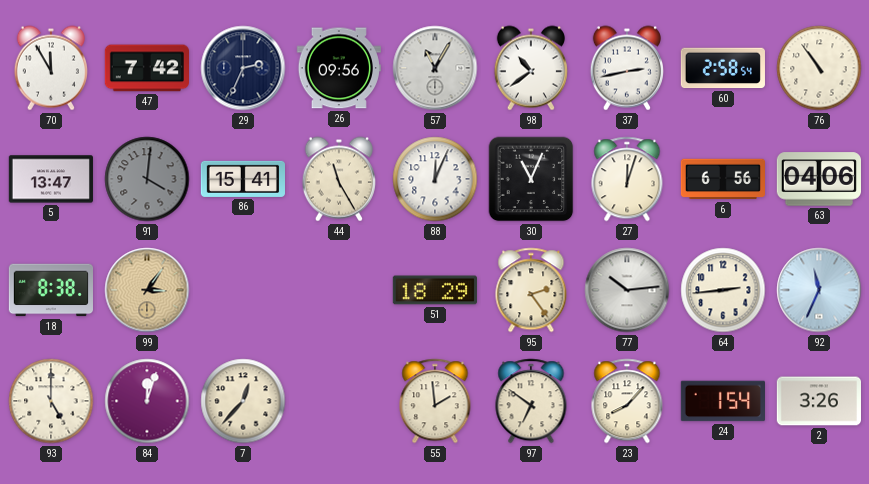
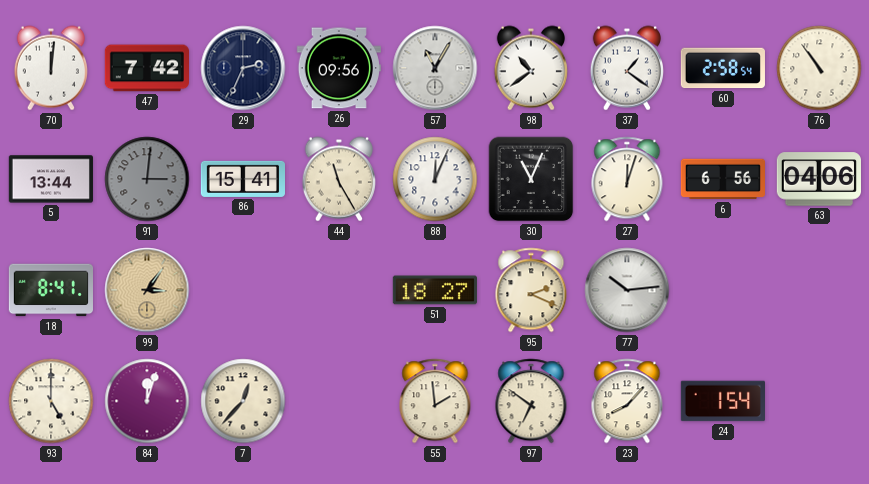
70: 11:55 -> 12:01
37: 2:43 -> 1:21
5: 13:47 -> 13:44
91: 4:01 -> 3:01
18: 8:38 -> 8:41
51: 18:29 -> 18:27
95: 2:24 -> 2:19
64: 2:44 -> none
92: 11:34 -> none
2: 3:26 -> none
